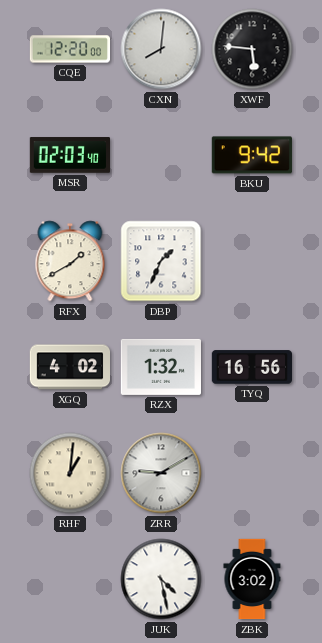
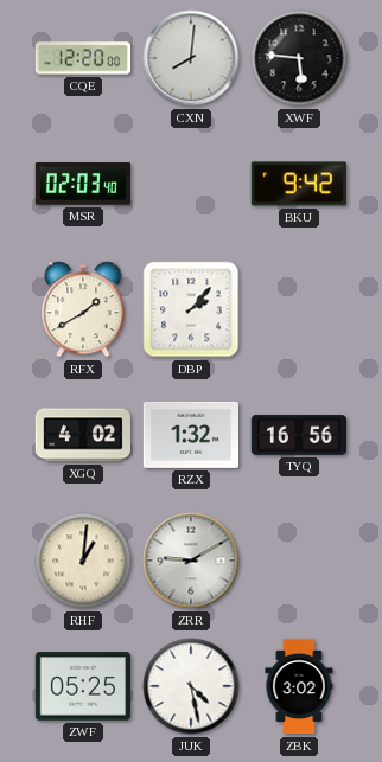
DBP: 1:34 -> 2:07
ZWF: none -> 05:25
